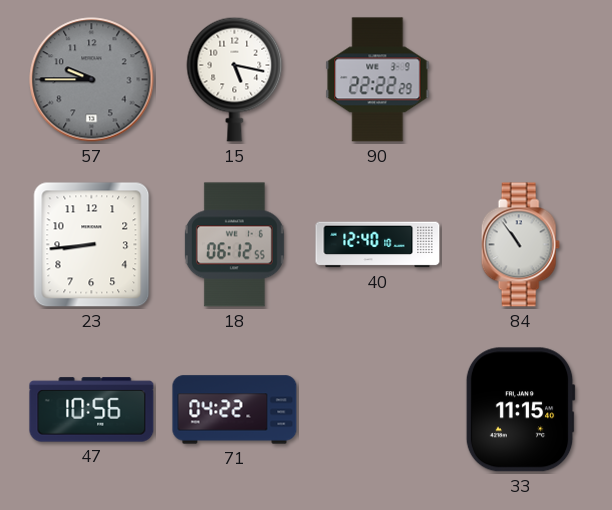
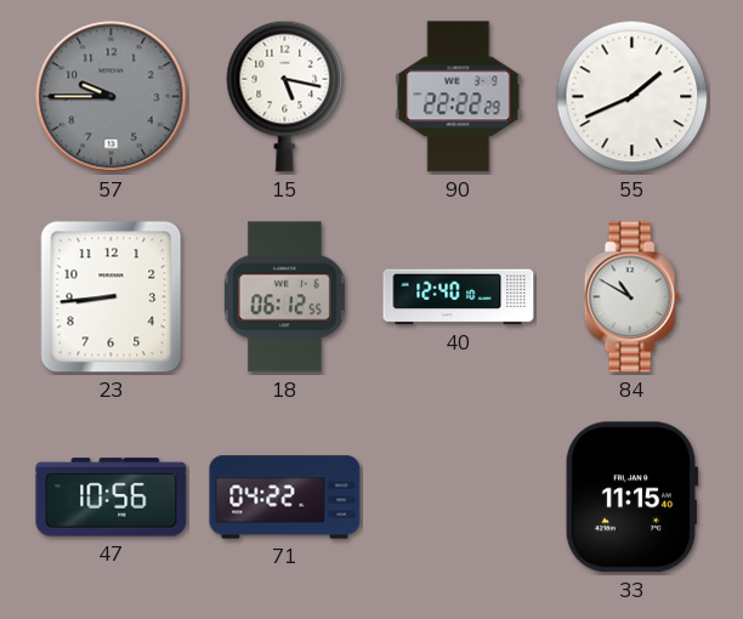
55: none -> 1:41
84: 10:54 -> 10:50
